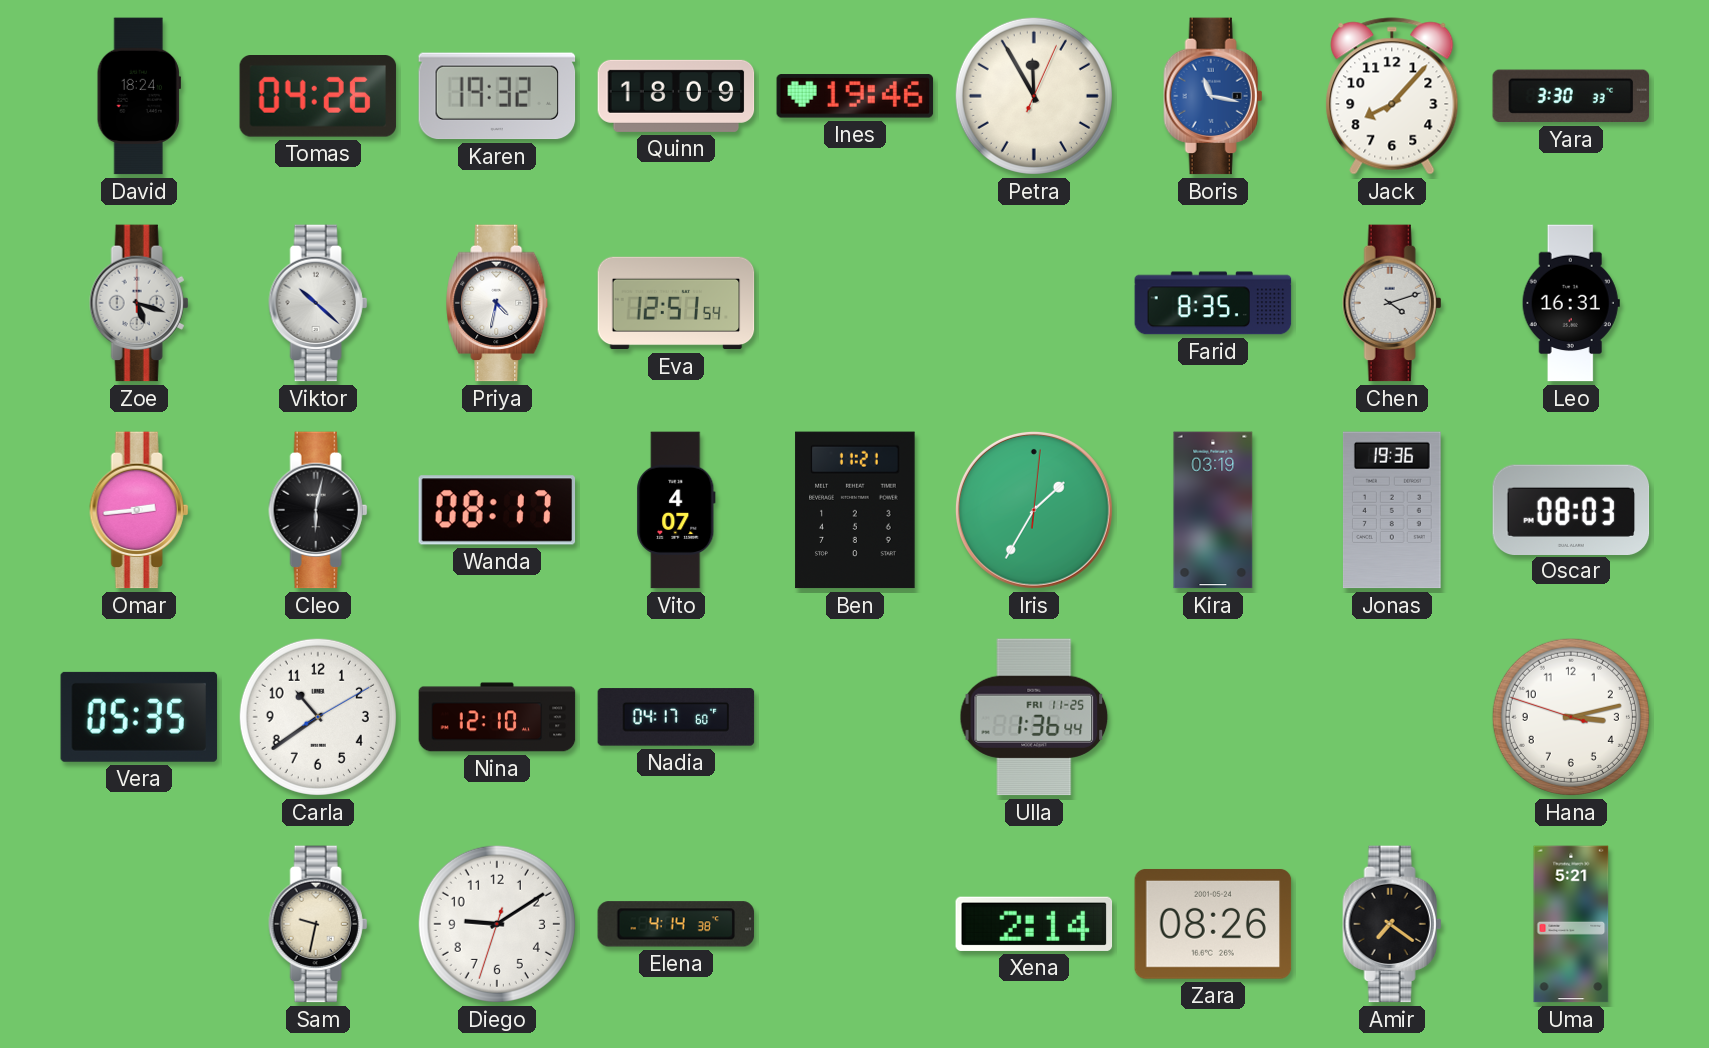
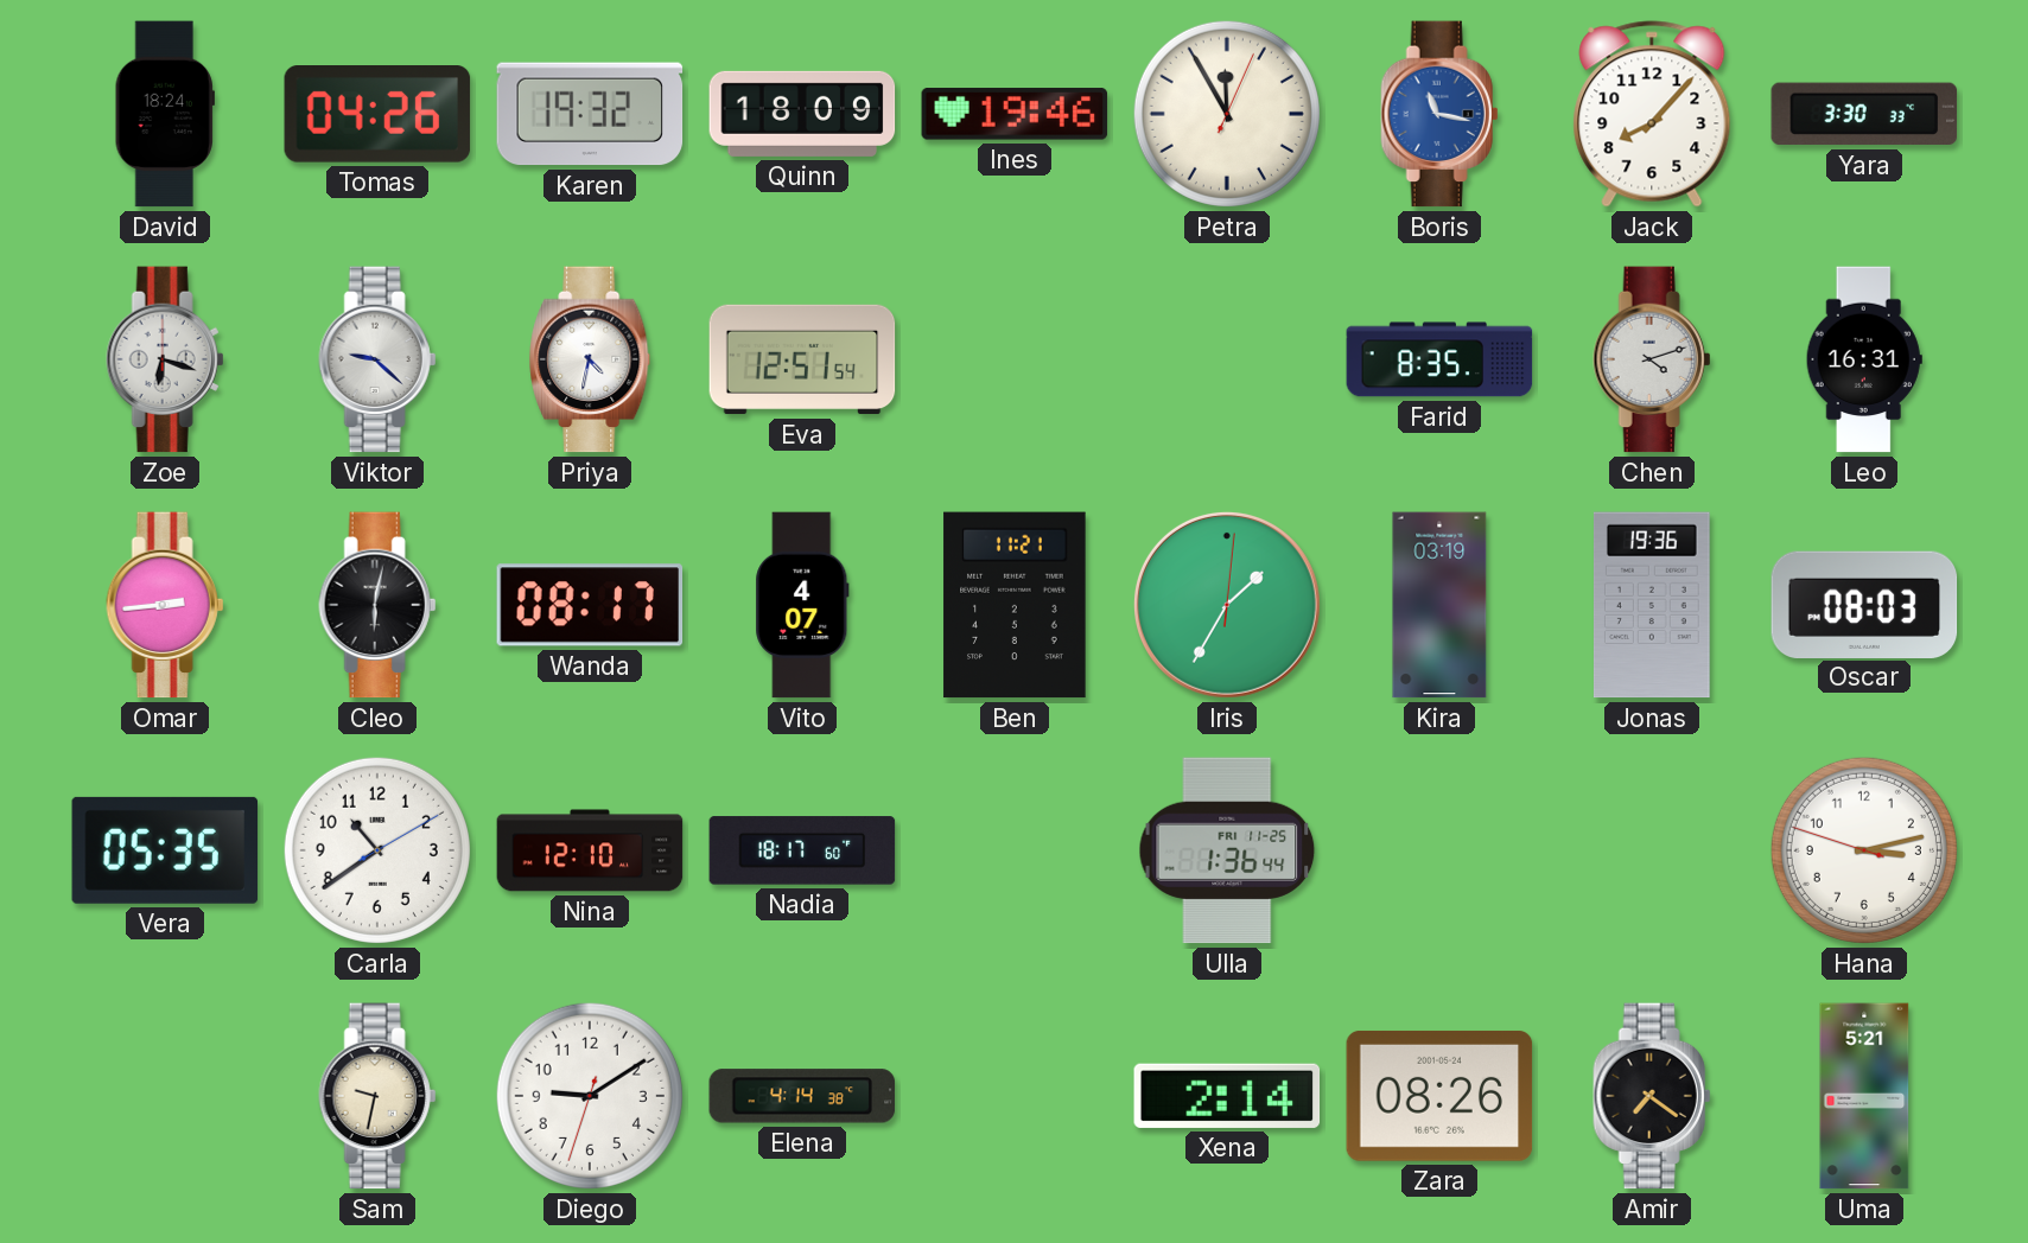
Zoe: 5:18 -> 6:18
Viktor: 10:22 -> 9:22
Nadia: 04:17 -> 18:17
